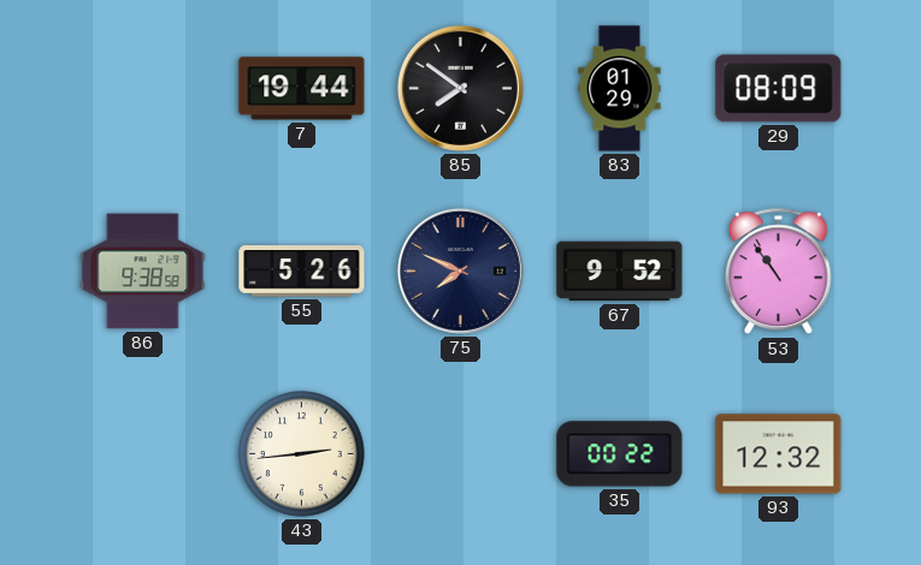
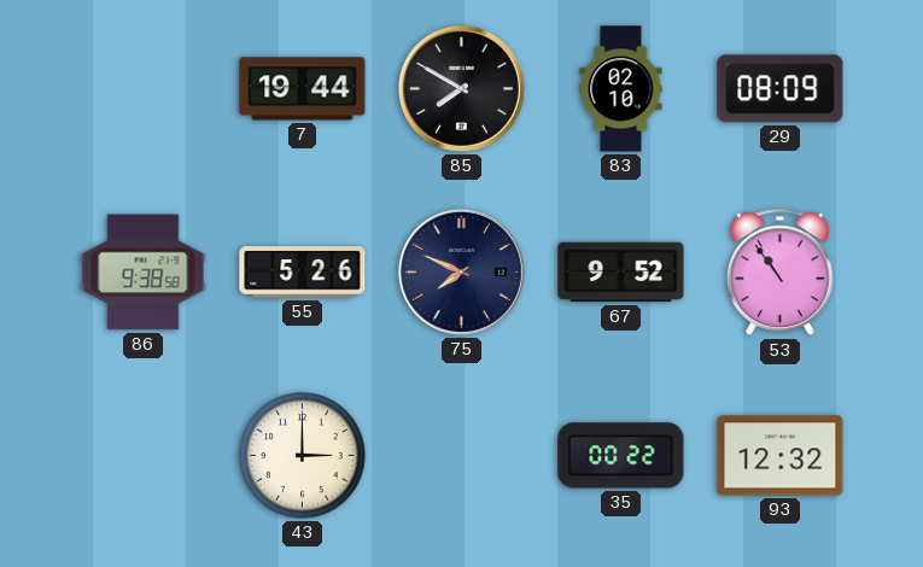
85: 7:51 -> 7:50
83: 01:29 -> 02:10
43: 2:44 -> 3:00
